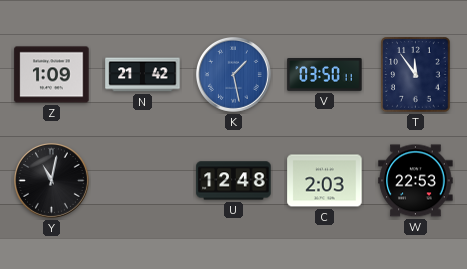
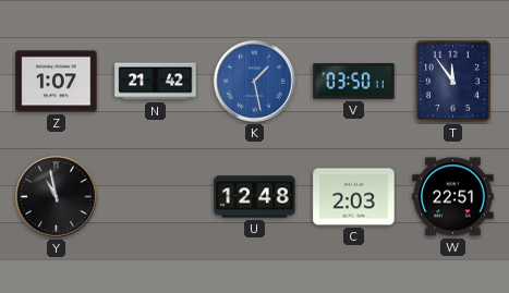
Z: 1:09 -> 1:07
Y: 11:02 -> 10:58
W: 22:53 -> 22:51
